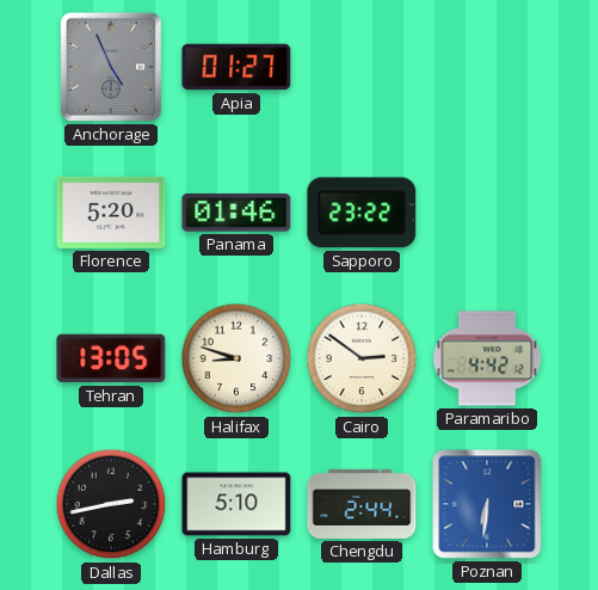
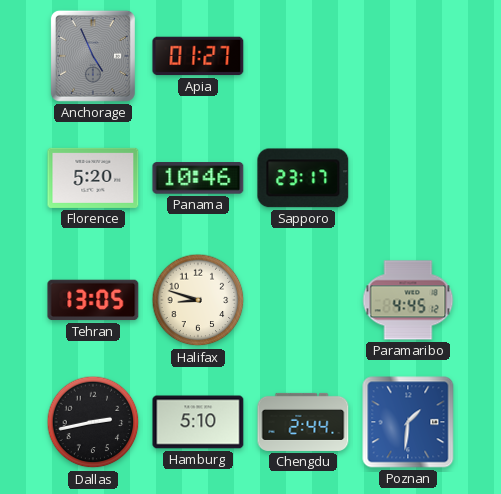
Panama: 01:46 -> 10:46
Sapporo: 23:22 -> 23:17
Cairo: 2:51 -> none
Paramaribo: 4:42 -> 4:45
Poznan: 6:31 -> 1:31
